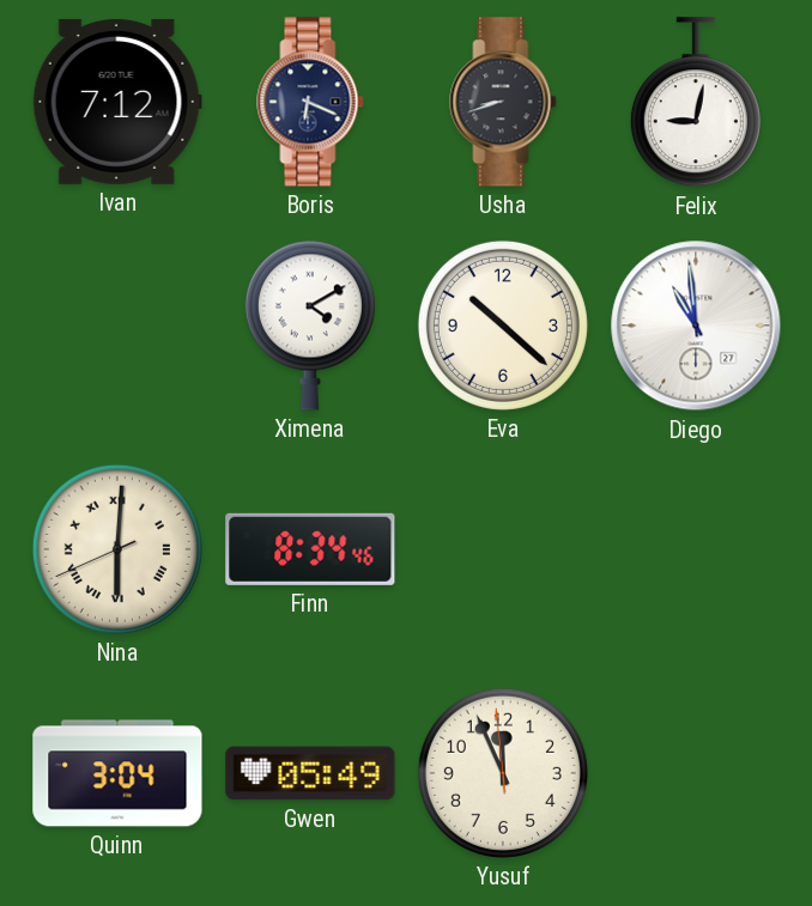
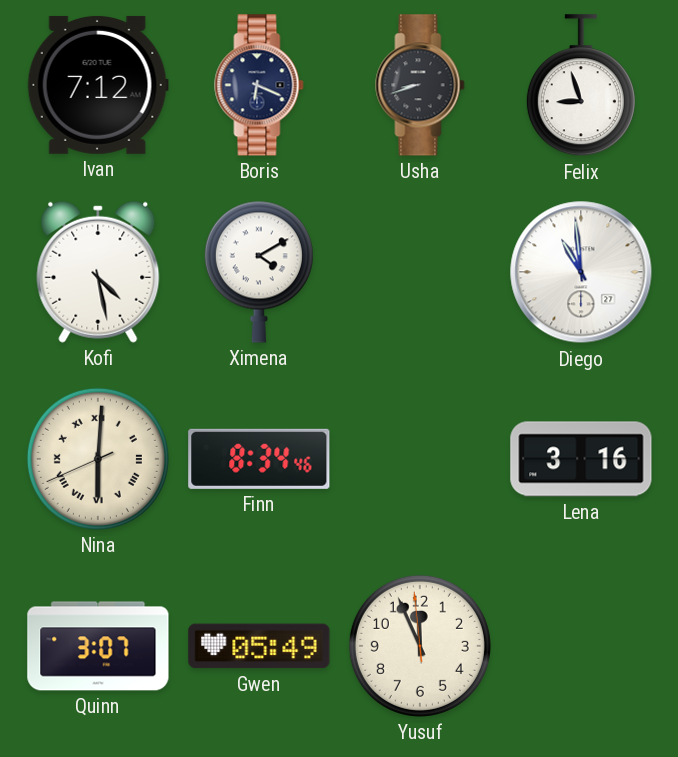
Felix: 9:02 -> 8:57
Kofi: none -> 4:28
Eva: 10:22 -> none
Lena: none -> 3:16
Quinn: 3:04 -> 3:07
